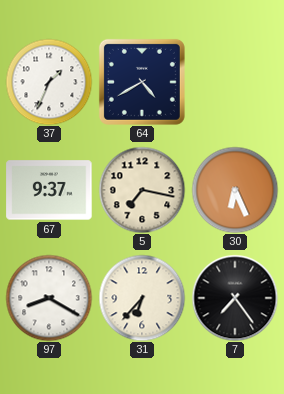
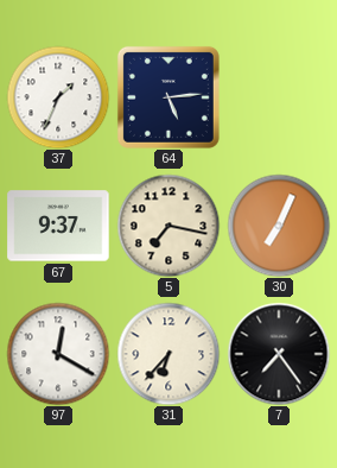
64: 4:40 -> 5:14
30: 6:26 -> 7:04
97: 8:20 -> 12:20
